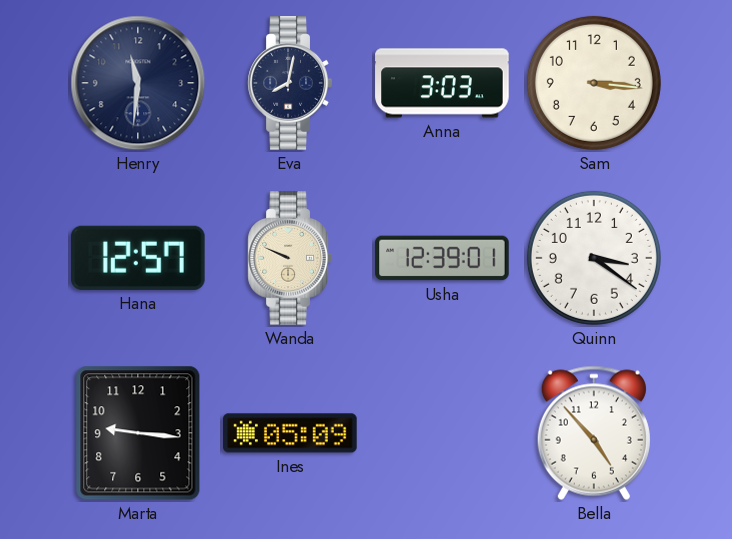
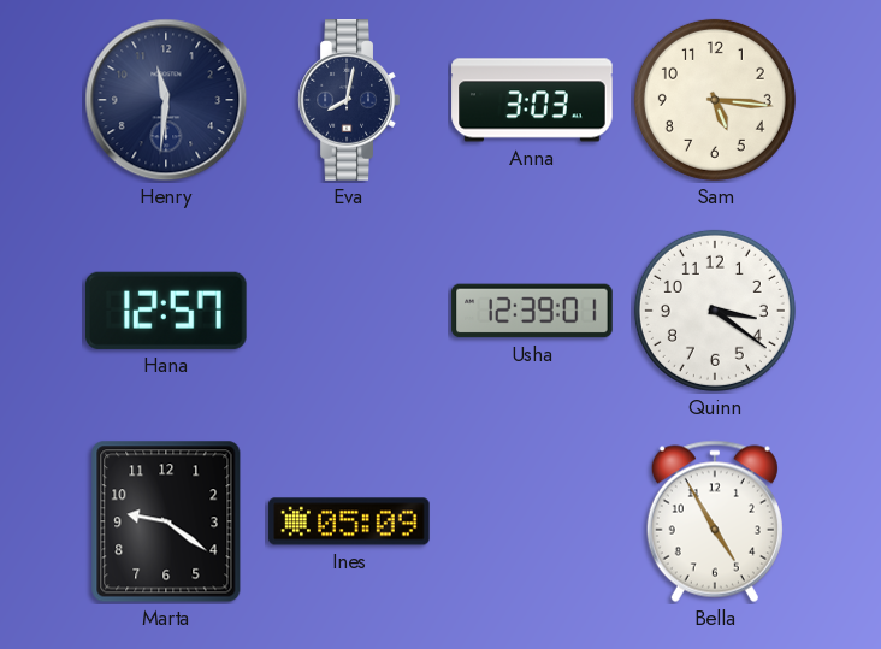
Sam: 3:16 -> 5:16
Wanda: 9:49 -> none
Marta: 9:16 -> 9:21
Bella: 4:53 -> 4:55
